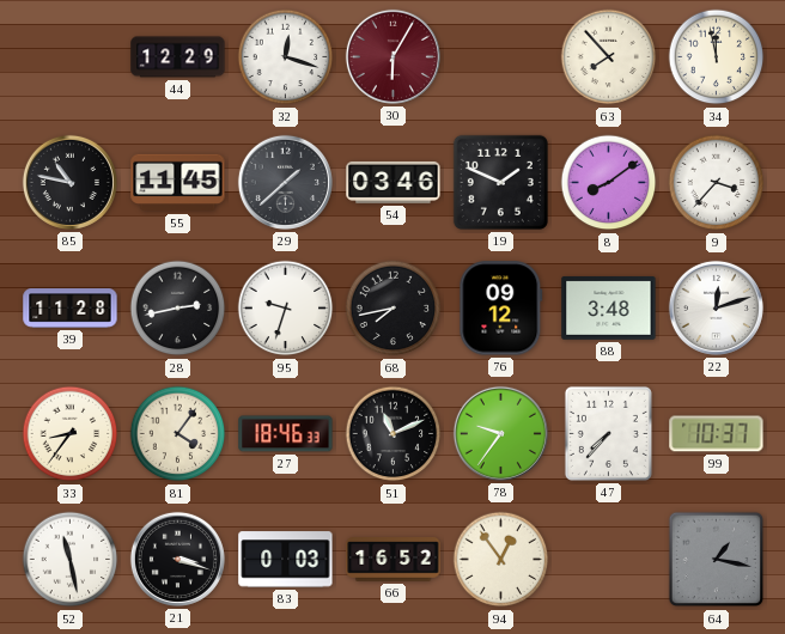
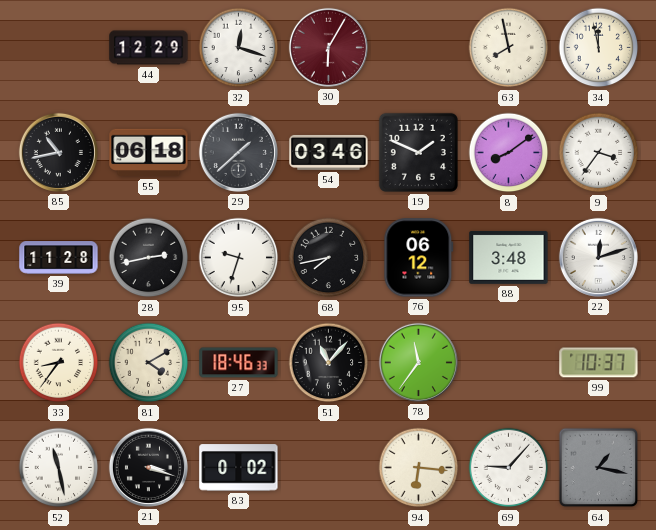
63: 7:53 -> 7:58
85: 10:47 -> 10:43
55: 11:45 -> 06:18
9: 3:37 -> 3:36
76: 09:12 -> 06:12
81: 4:06 -> 4:10
51: 11:11 -> 11:07
78: 9:36 -> 11:36
47: 7:37 -> none
83: 0:03 -> 0:02
66: 16:52 -> none
94: 12:54 -> 6:16
69: none -> 9:07
